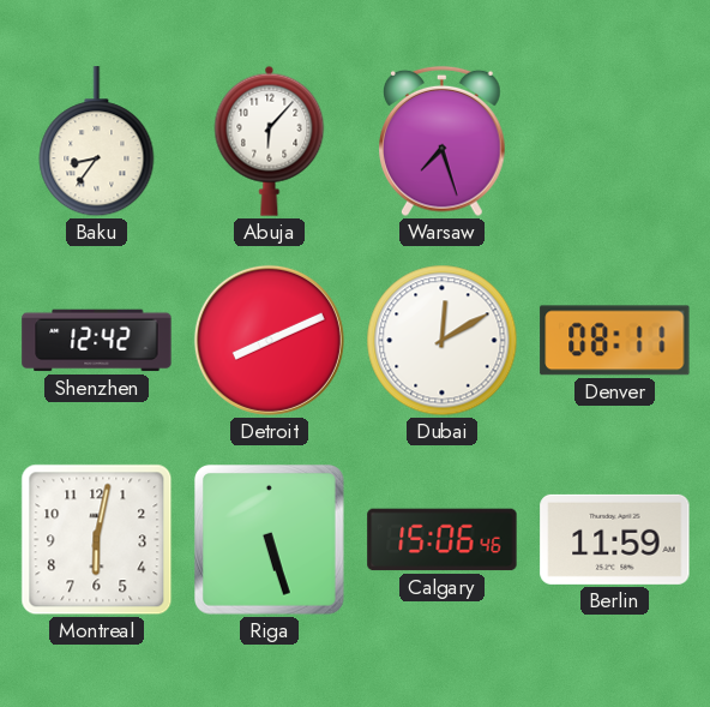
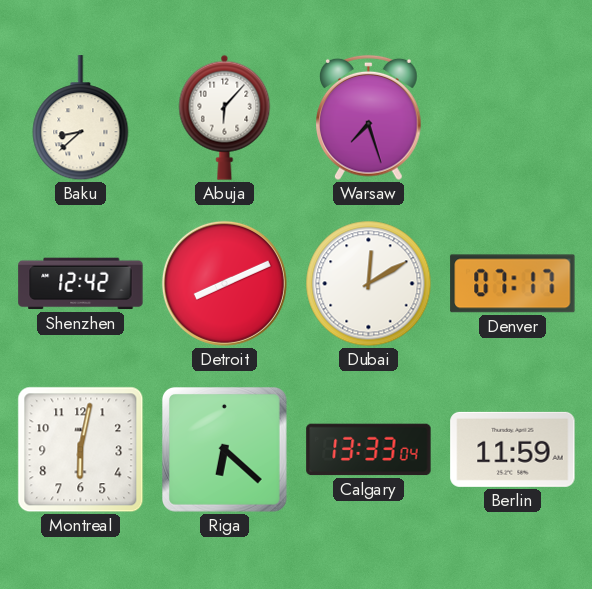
Baku: 8:36 -> 8:38
Denver: 08:11 -> 07:17
Riga: 5:27 -> 6:22
Calgary: 15:06 -> 13:33
